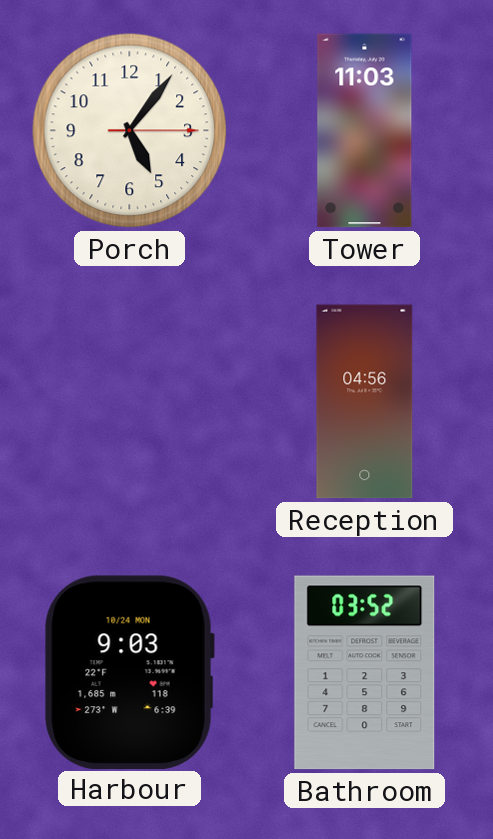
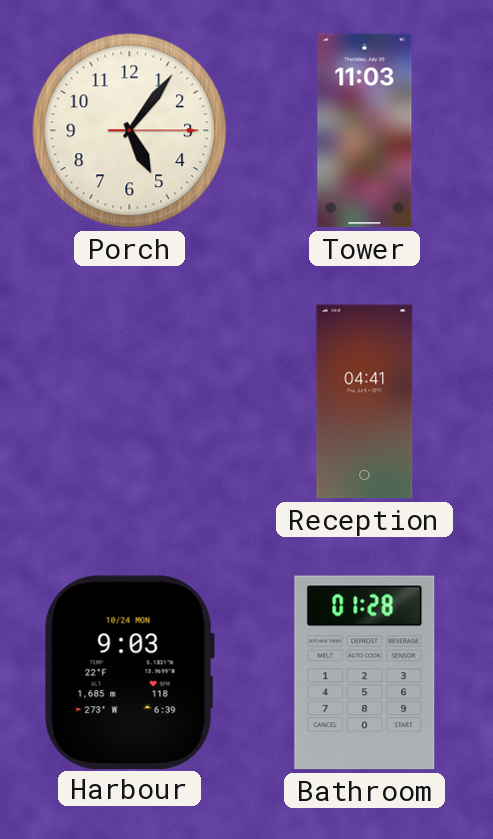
Reception: 04:56 -> 04:41
Bathroom: 03:52 -> 01:28
